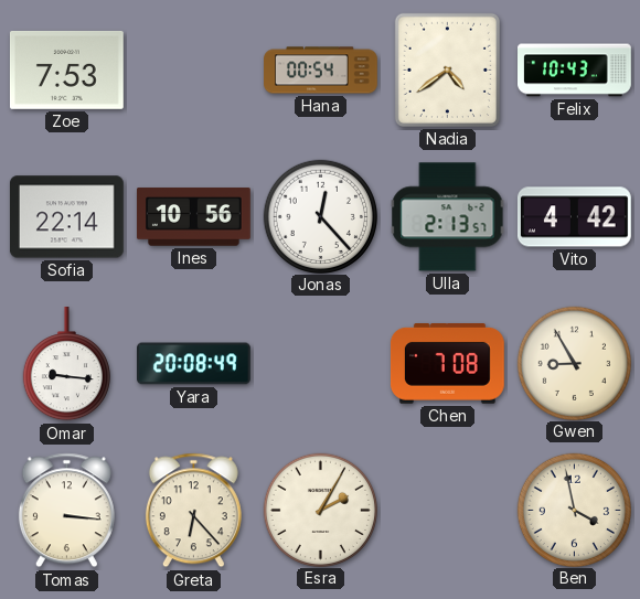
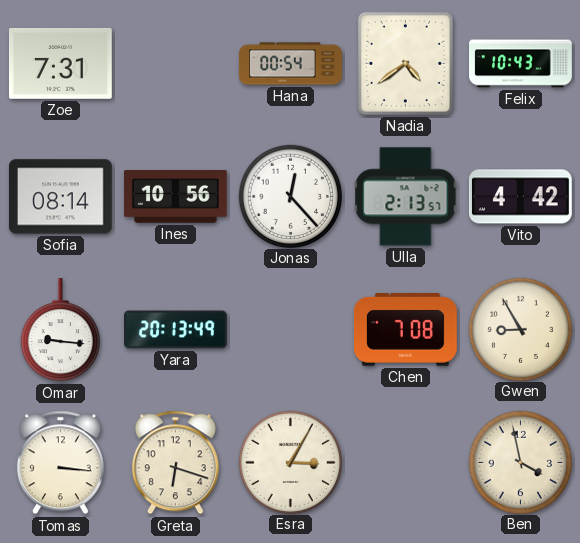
Zoe: 7:53 -> 7:31
Sofia: 22:14 -> 08:14
Yara: 20:08 -> 20:13
Greta: 6:23 -> 6:18
Esra: 2:05 -> 3:05
